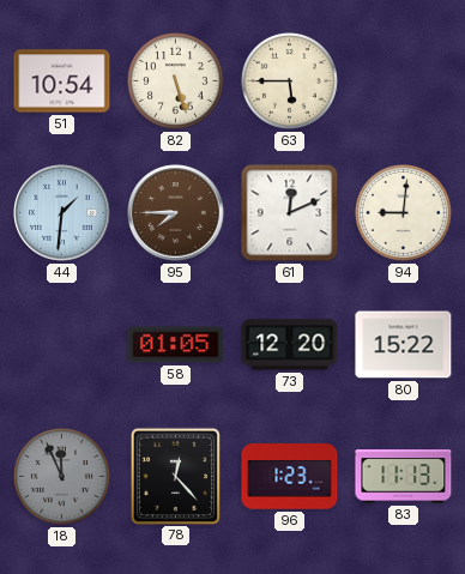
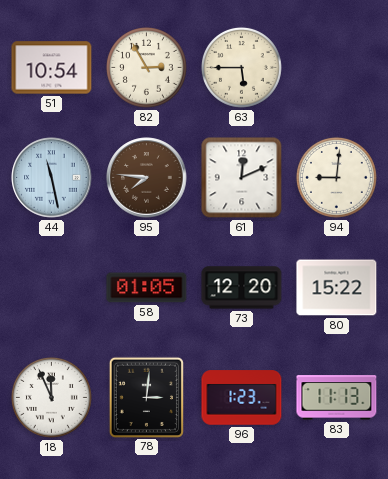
82: 5:27 -> 2:55
44: 1:31 -> 11:28
95: 7:45 -> 7:46
18 dial: grey -> white
78: 12:23 -> 3:01
